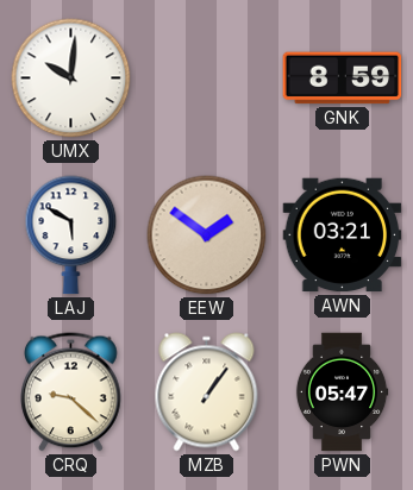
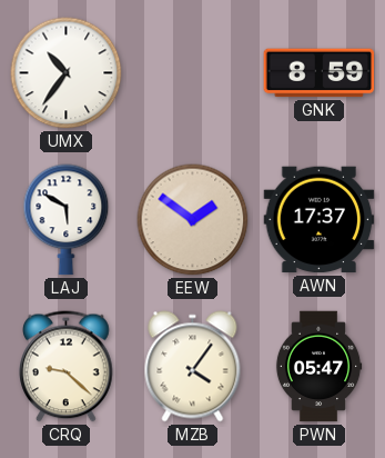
UMX: 10:01 -> 10:36
AWN: 03:21 -> 17:37
MZB: 1:06 -> 4:06
